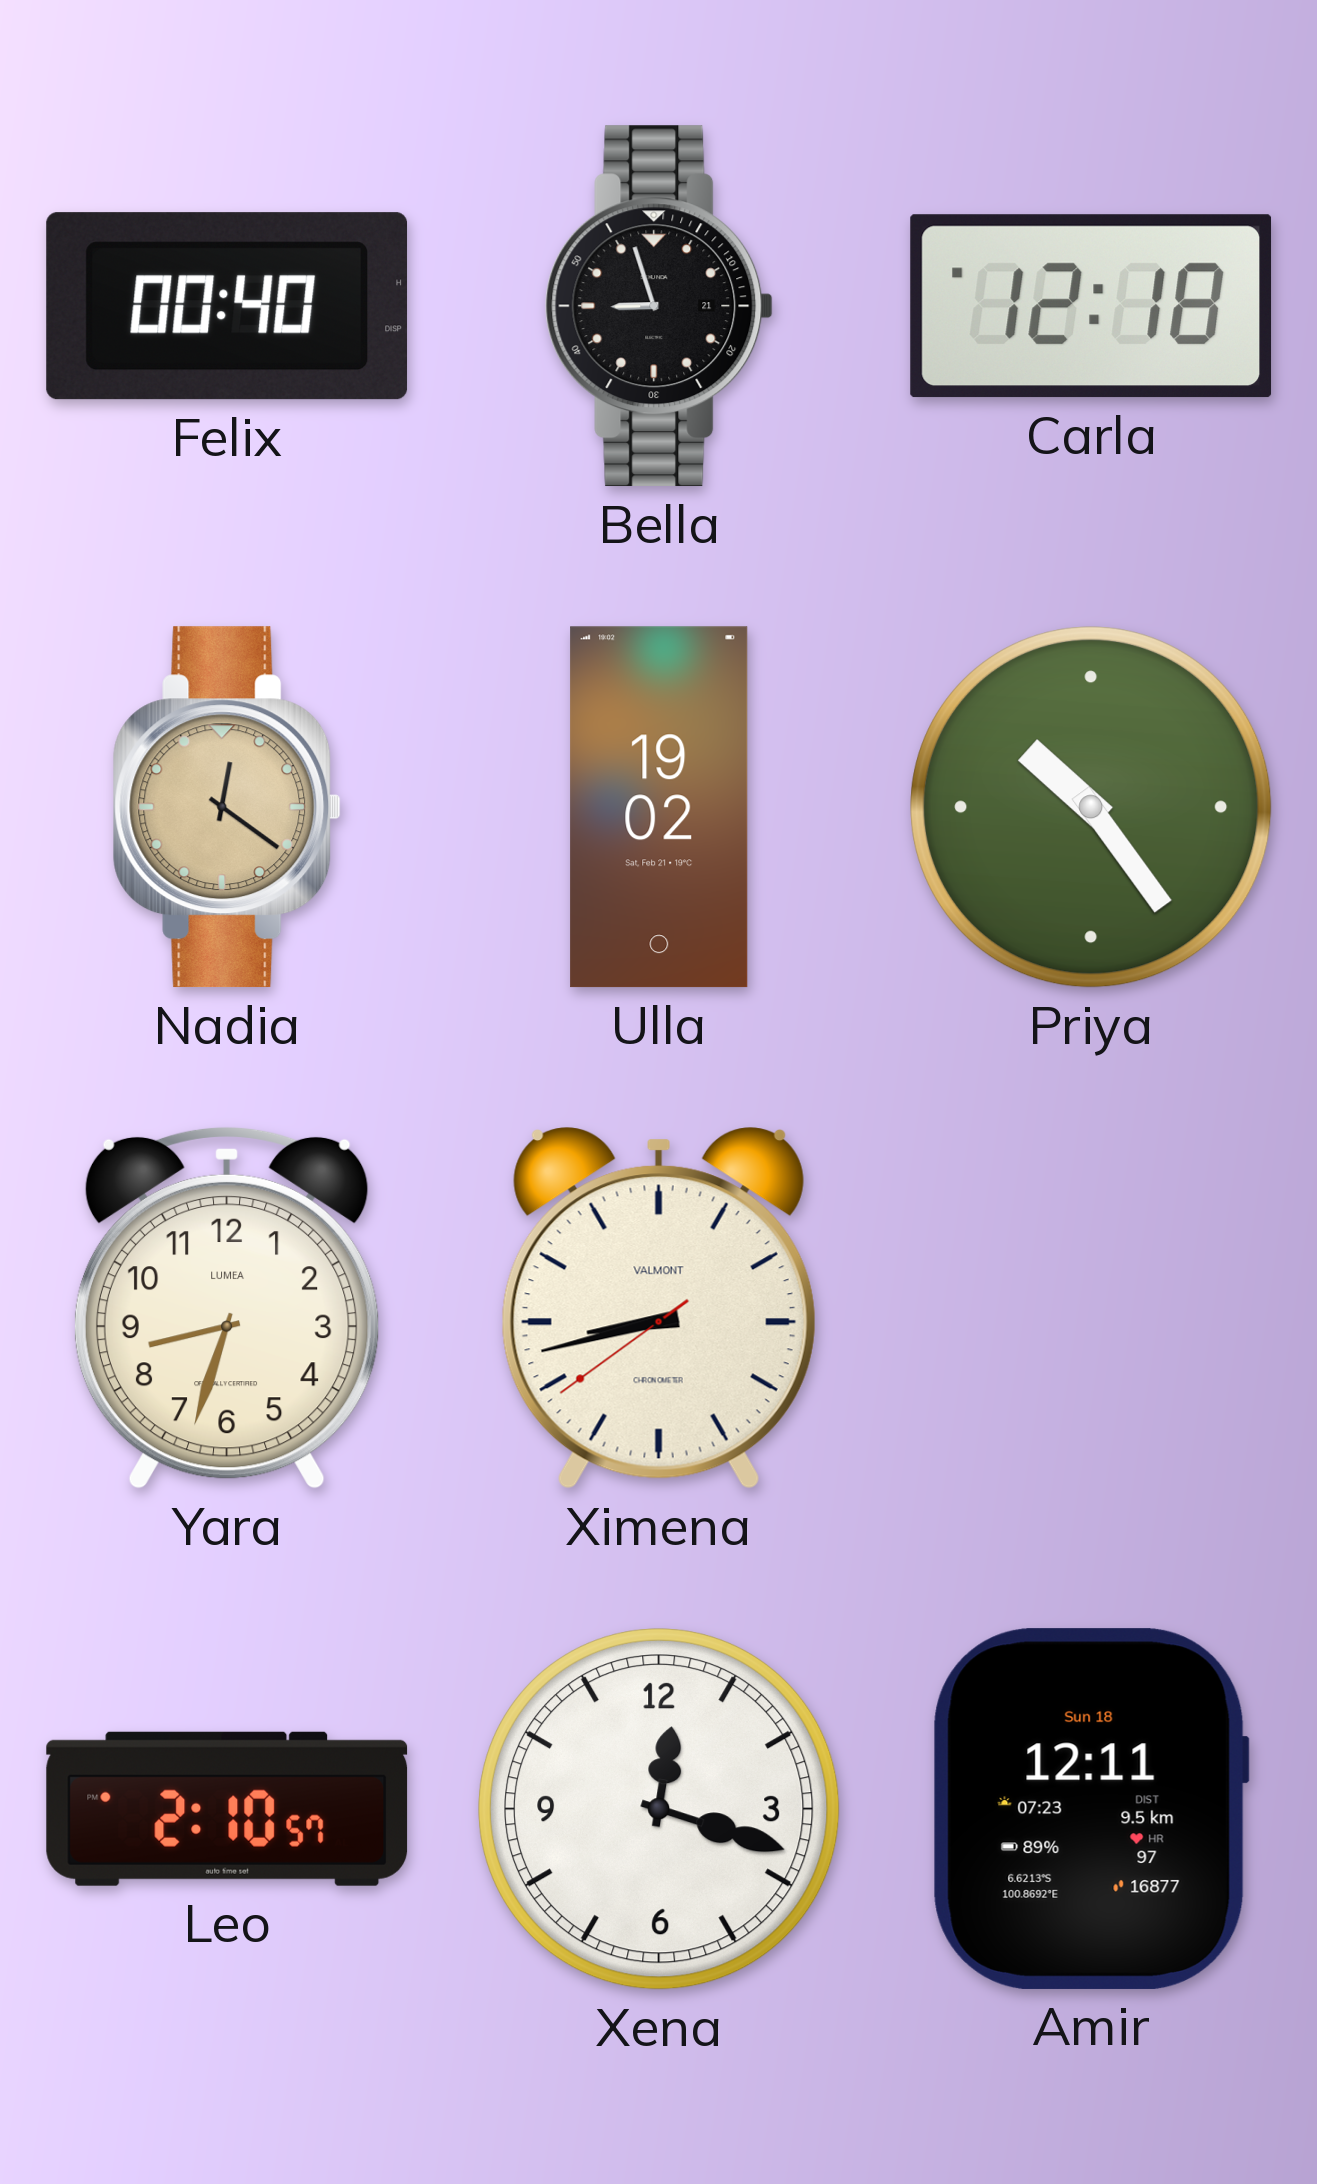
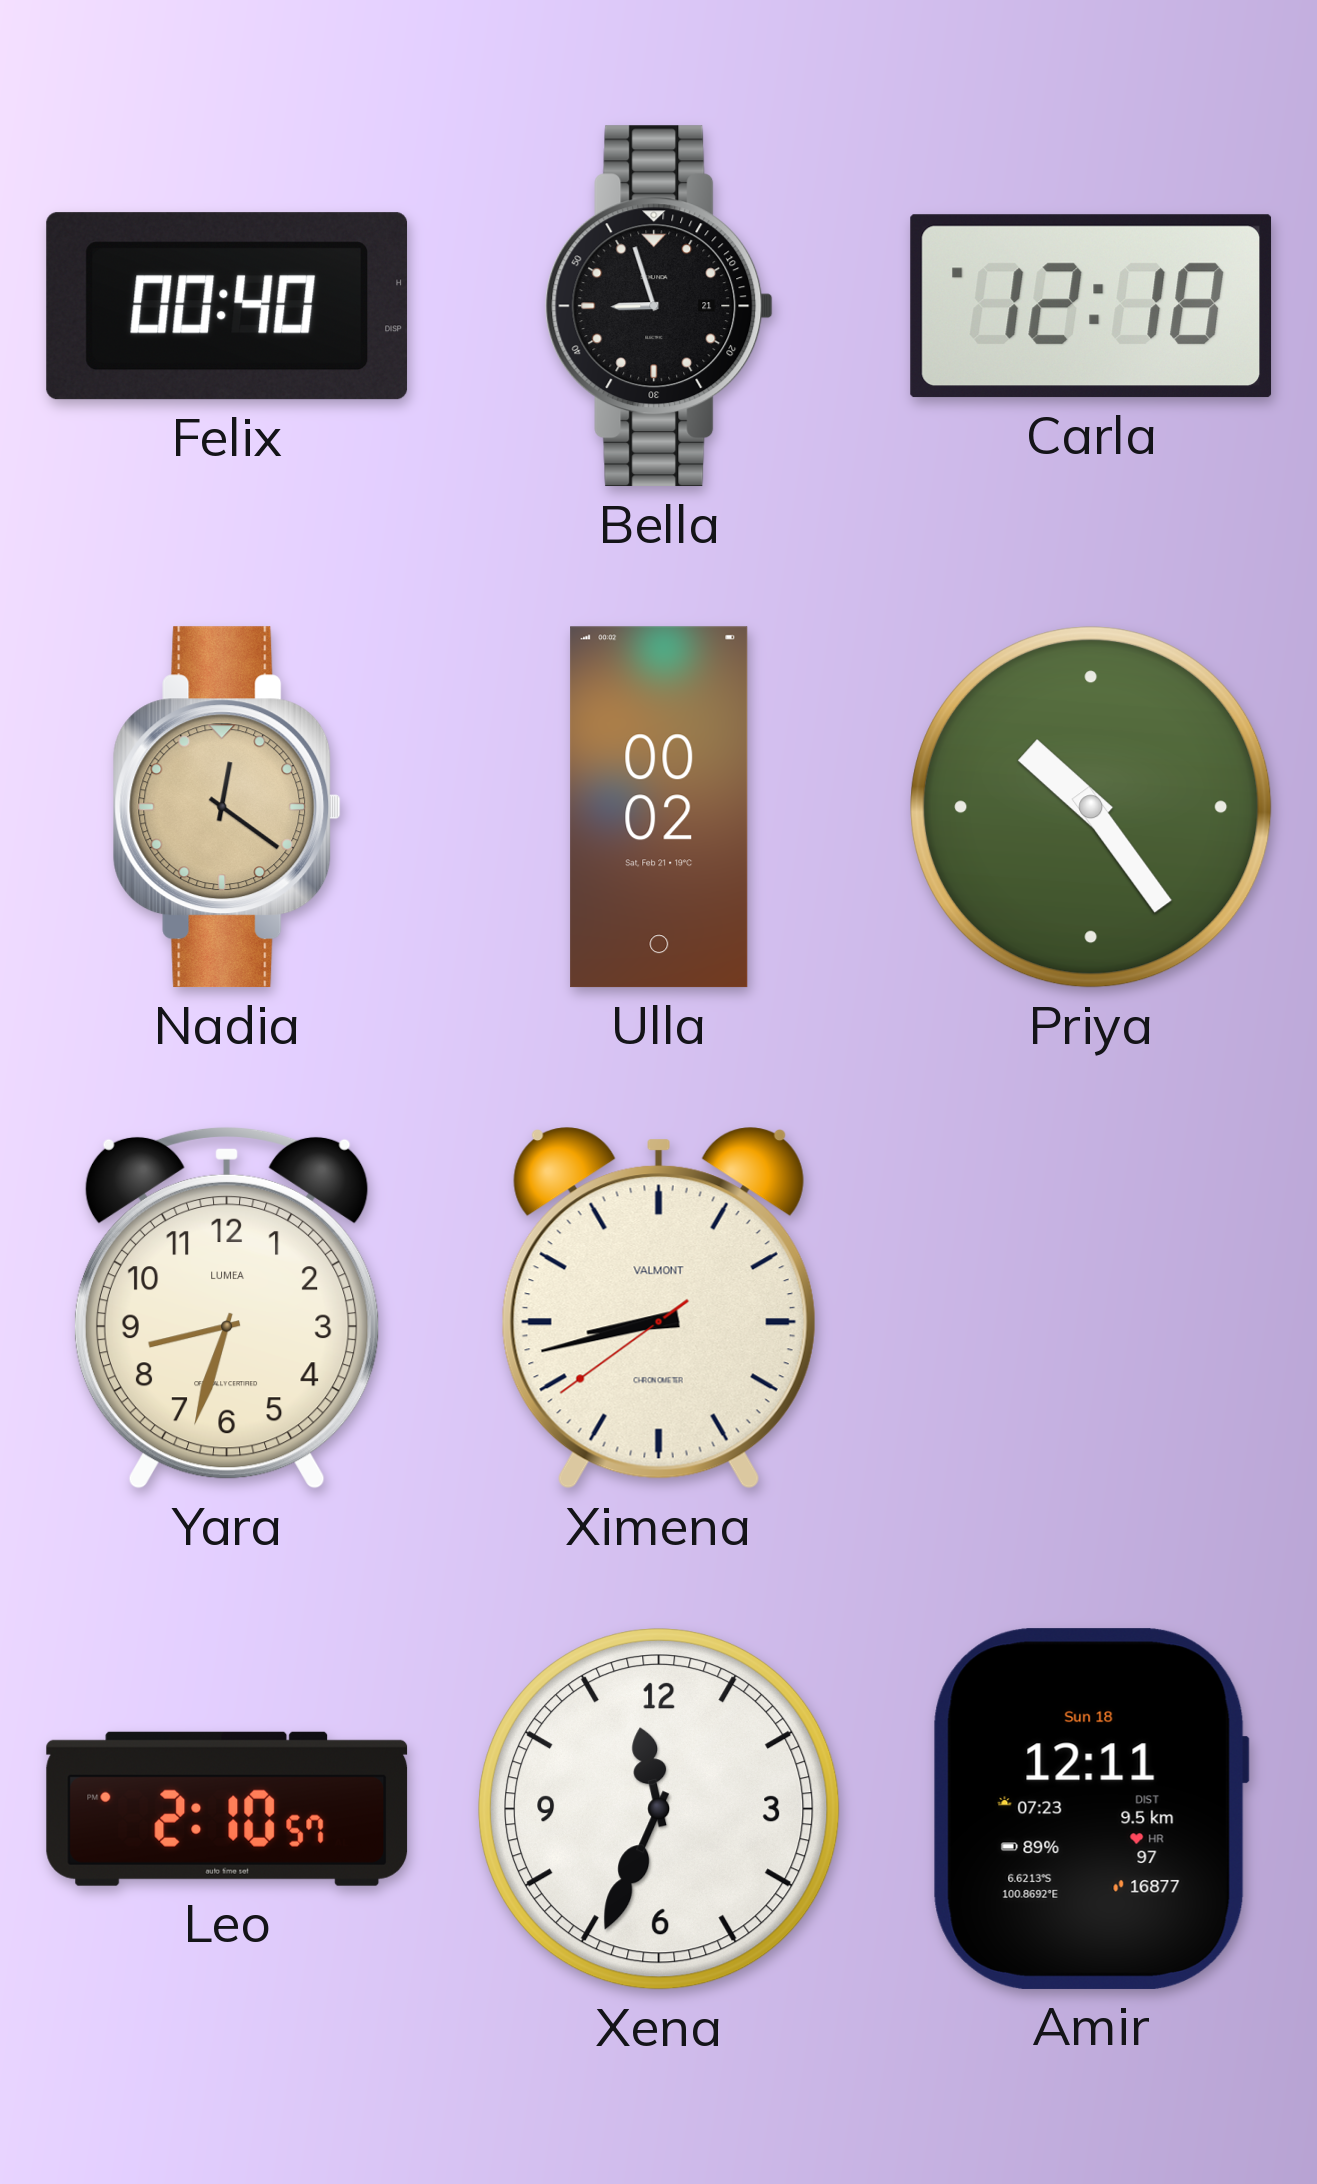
Ulla: 19:02 -> 00:02
Xena: 12:18 -> 11:34
